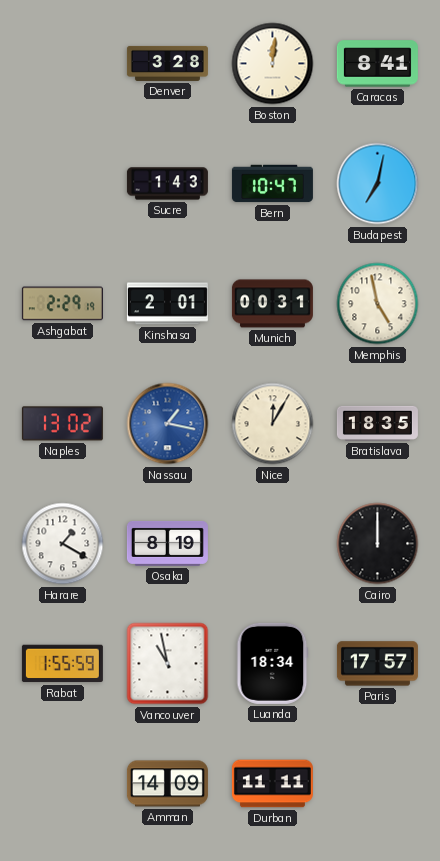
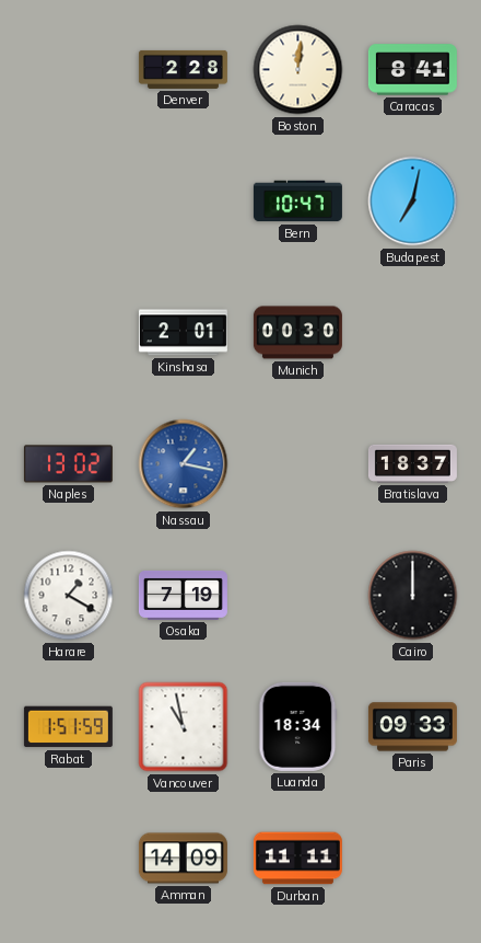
Denver: 3:28 -> 2:28
Sucre: 1:43 -> none
Ashgabat: 2:29 -> none
Munich: 00:31 -> 00:30
Memphis: 4:58 -> none
Nice: 12:05 -> none
Bratislava: 18:35 -> 18:37
Osaka: 8:19 -> 7:19
Rabat: 1:55 -> 1:51
Paris: 17:57 -> 09:33
